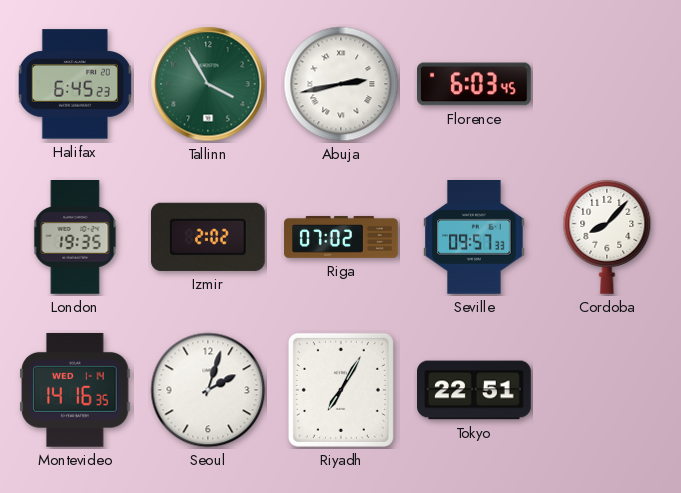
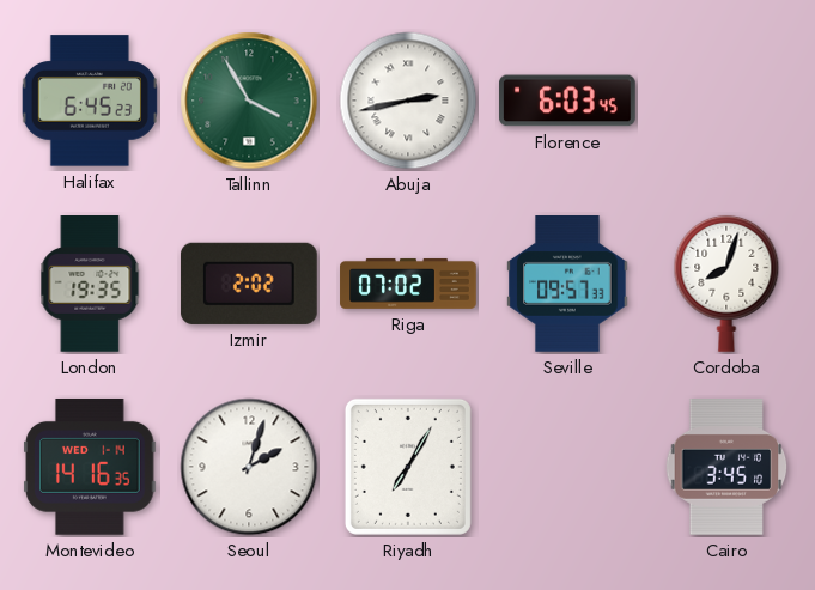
Cordoba: 8:07 -> 8:03
Tokyo: 22:51 -> none
Cairo: none -> 3:45
